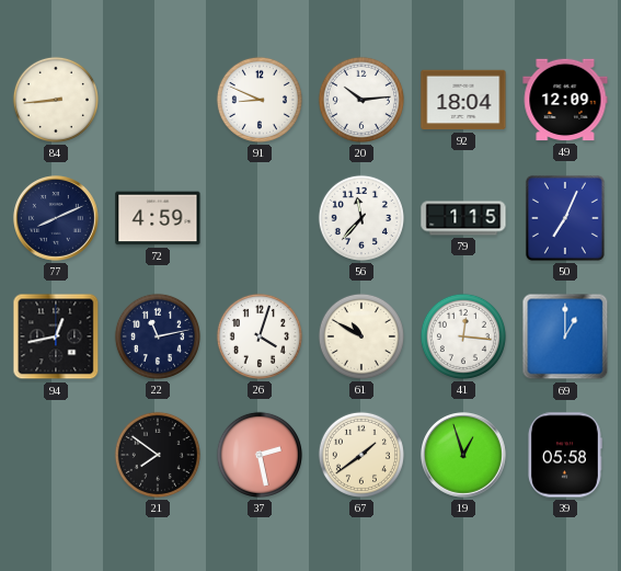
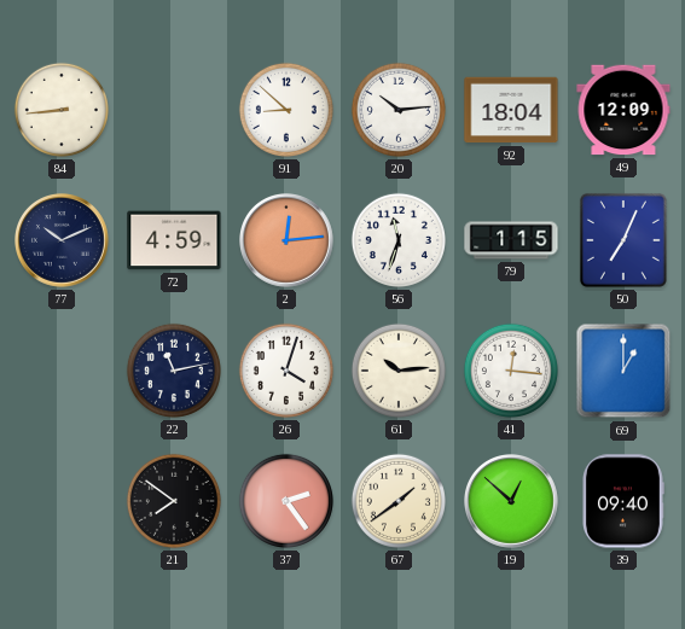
91: 8:49 -> 8:52
77: 8:11 -> 10:11
2: none -> 12:14
56: 11:37 -> 11:33
94: 12:43 -> none
61: 10:50 -> 10:14
37: 2:28 -> 2:24
19: 12:57 -> 12:52
39: 05:58 -> 09:40
